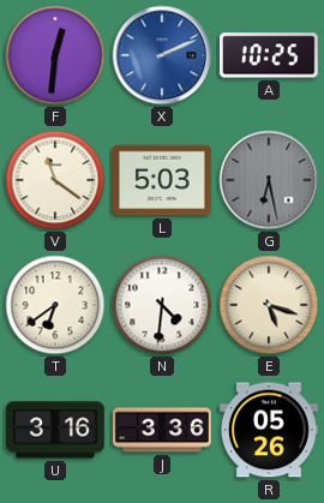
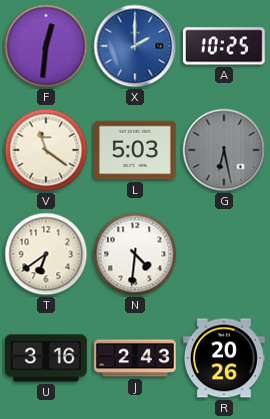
X: 2:11 -> 2:00
E: 5:18 -> none
J: 3:36 -> 2:43
R: 05:26 -> 20:26
